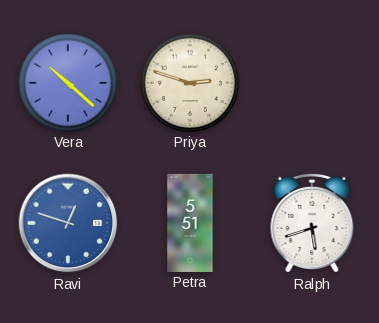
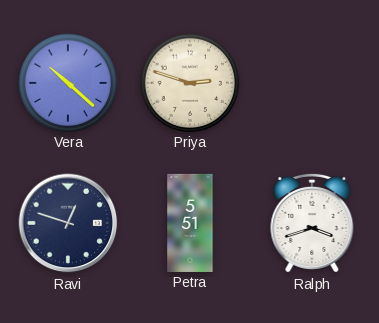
Ravi dial: blue -> navy
Ralph: 5:42 -> 3:42
